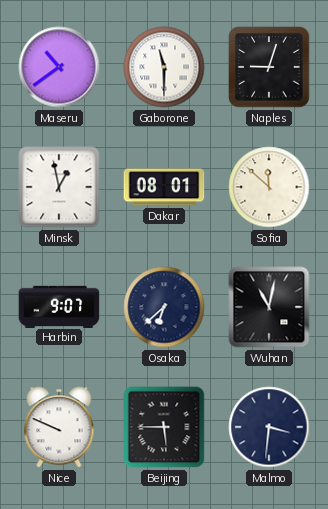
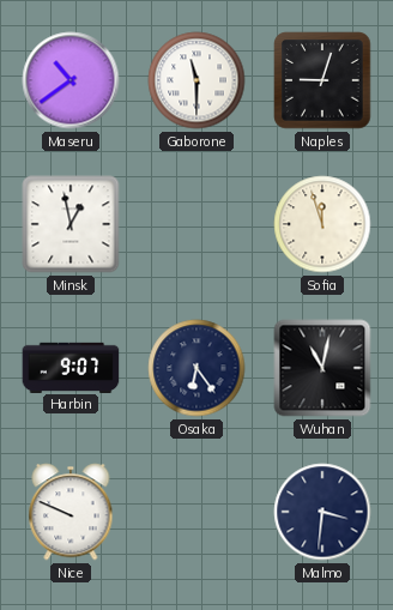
Dakar: 08:01 -> none
Sofia: 11:52 -> 11:57
Osaka: 6:38 -> 6:24
Beijing: 5:45 -> none
